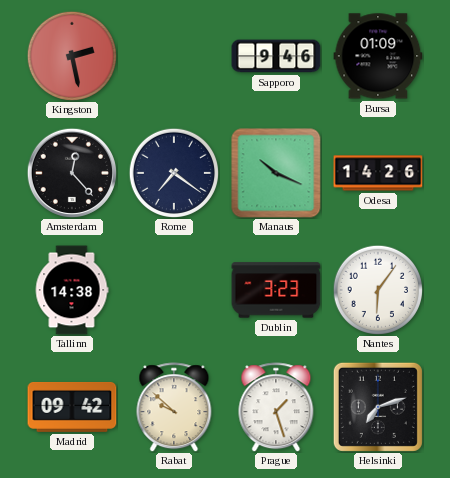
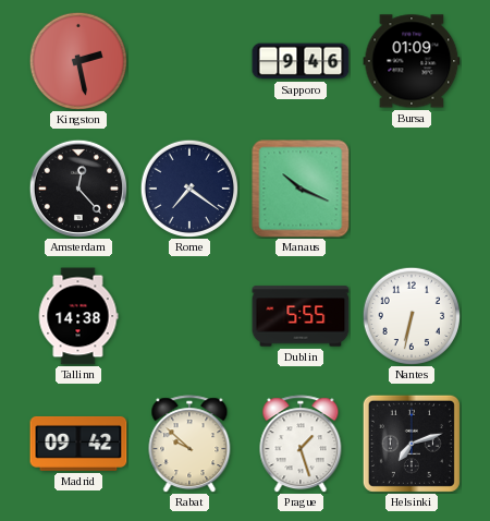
Odesa: 14:26 -> none
Dublin: 3:23 -> 5:55
Nantes: 6:06 -> 6:32
